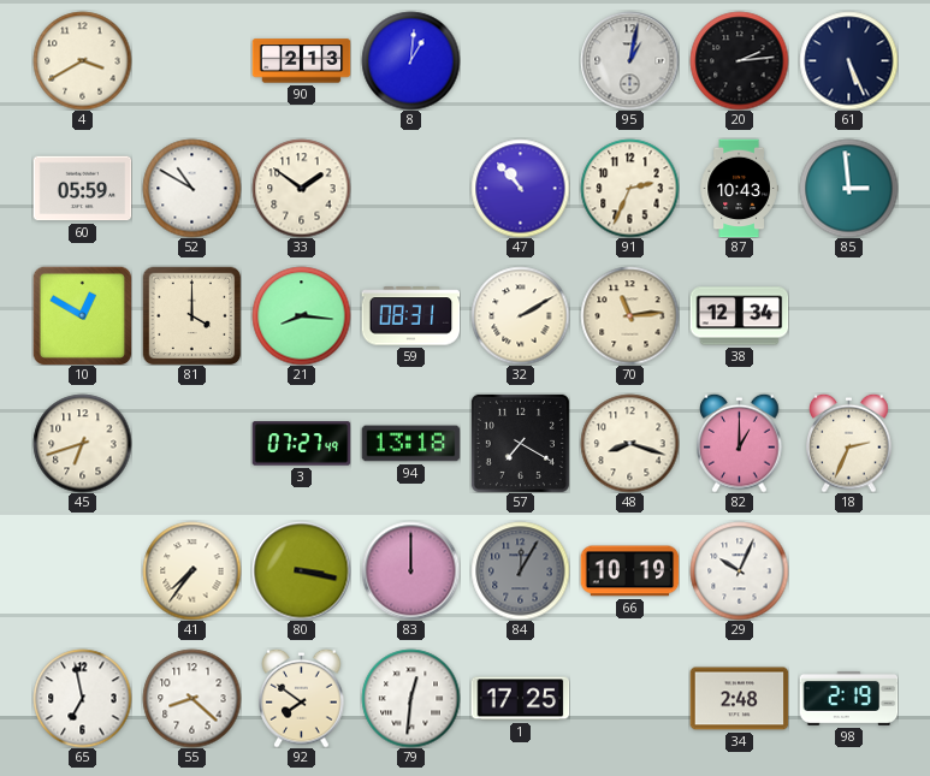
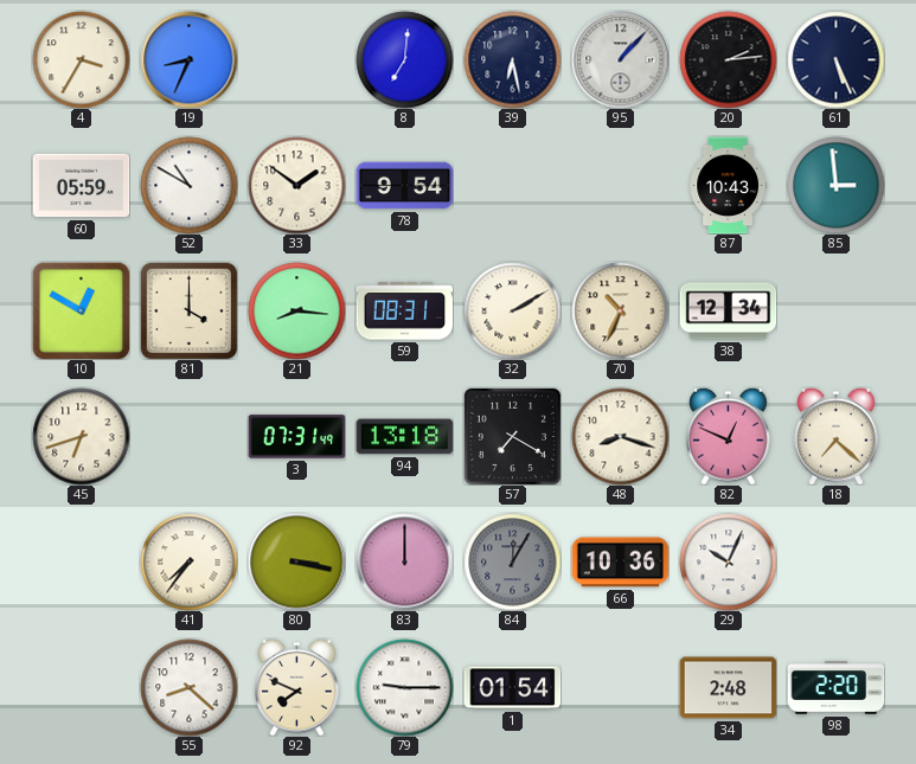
4: 3:40 -> 3:35
19: none -> 8:34
90: 2:13 -> none
8: 1:01 -> 7:01
39: none -> 6:28
95: 1:02 -> 1:07
78: none -> 9:54
47: 10:53 -> none
91: 2:34 -> none
70: 11:14 -> 10:34
3: 07:27 -> 07:31
82: 1:00 -> 12:49
18: 2:34 -> 7:22
66: 10:19 -> 10:36
65: 6:58 -> none
92: 7:51 -> 7:49
79: 12:31 -> 9:15
1: 17:25 -> 01:54
98: 2:19 -> 2:20
